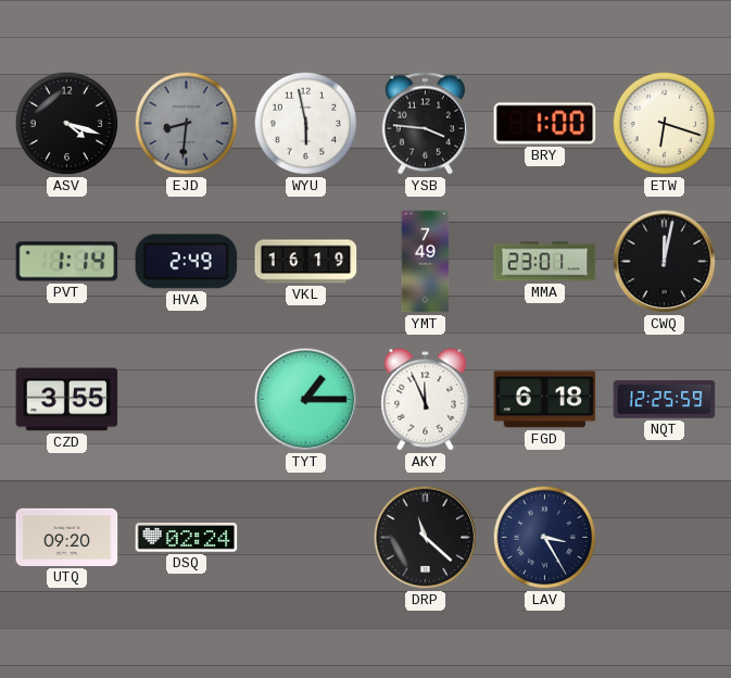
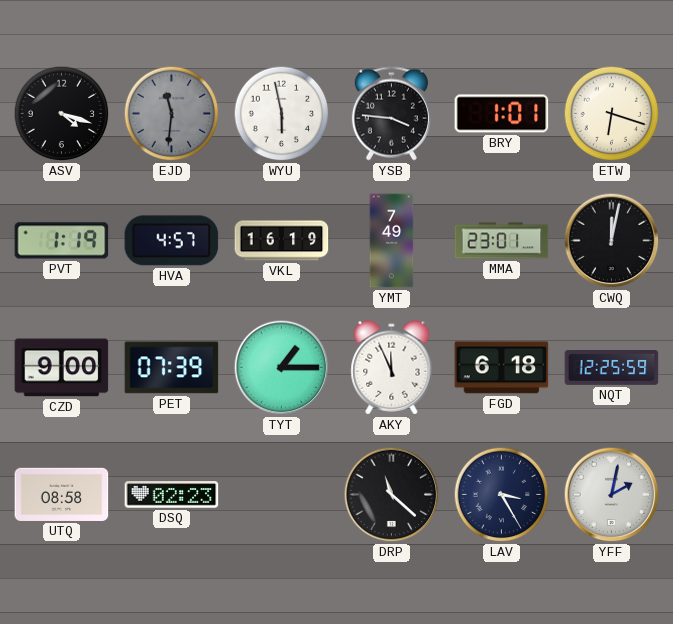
EJD: 8:31 -> 11:31
BRY: 1:00 -> 1:01
PVT: 1:14 -> 1:19
HVA: 2:49 -> 4:57
CZD: 3:55 -> 9:00
PET: none -> 07:39
UTQ: 09:20 -> 08:58
DSQ: 02:24 -> 02:23
YFF: none -> 2:02
